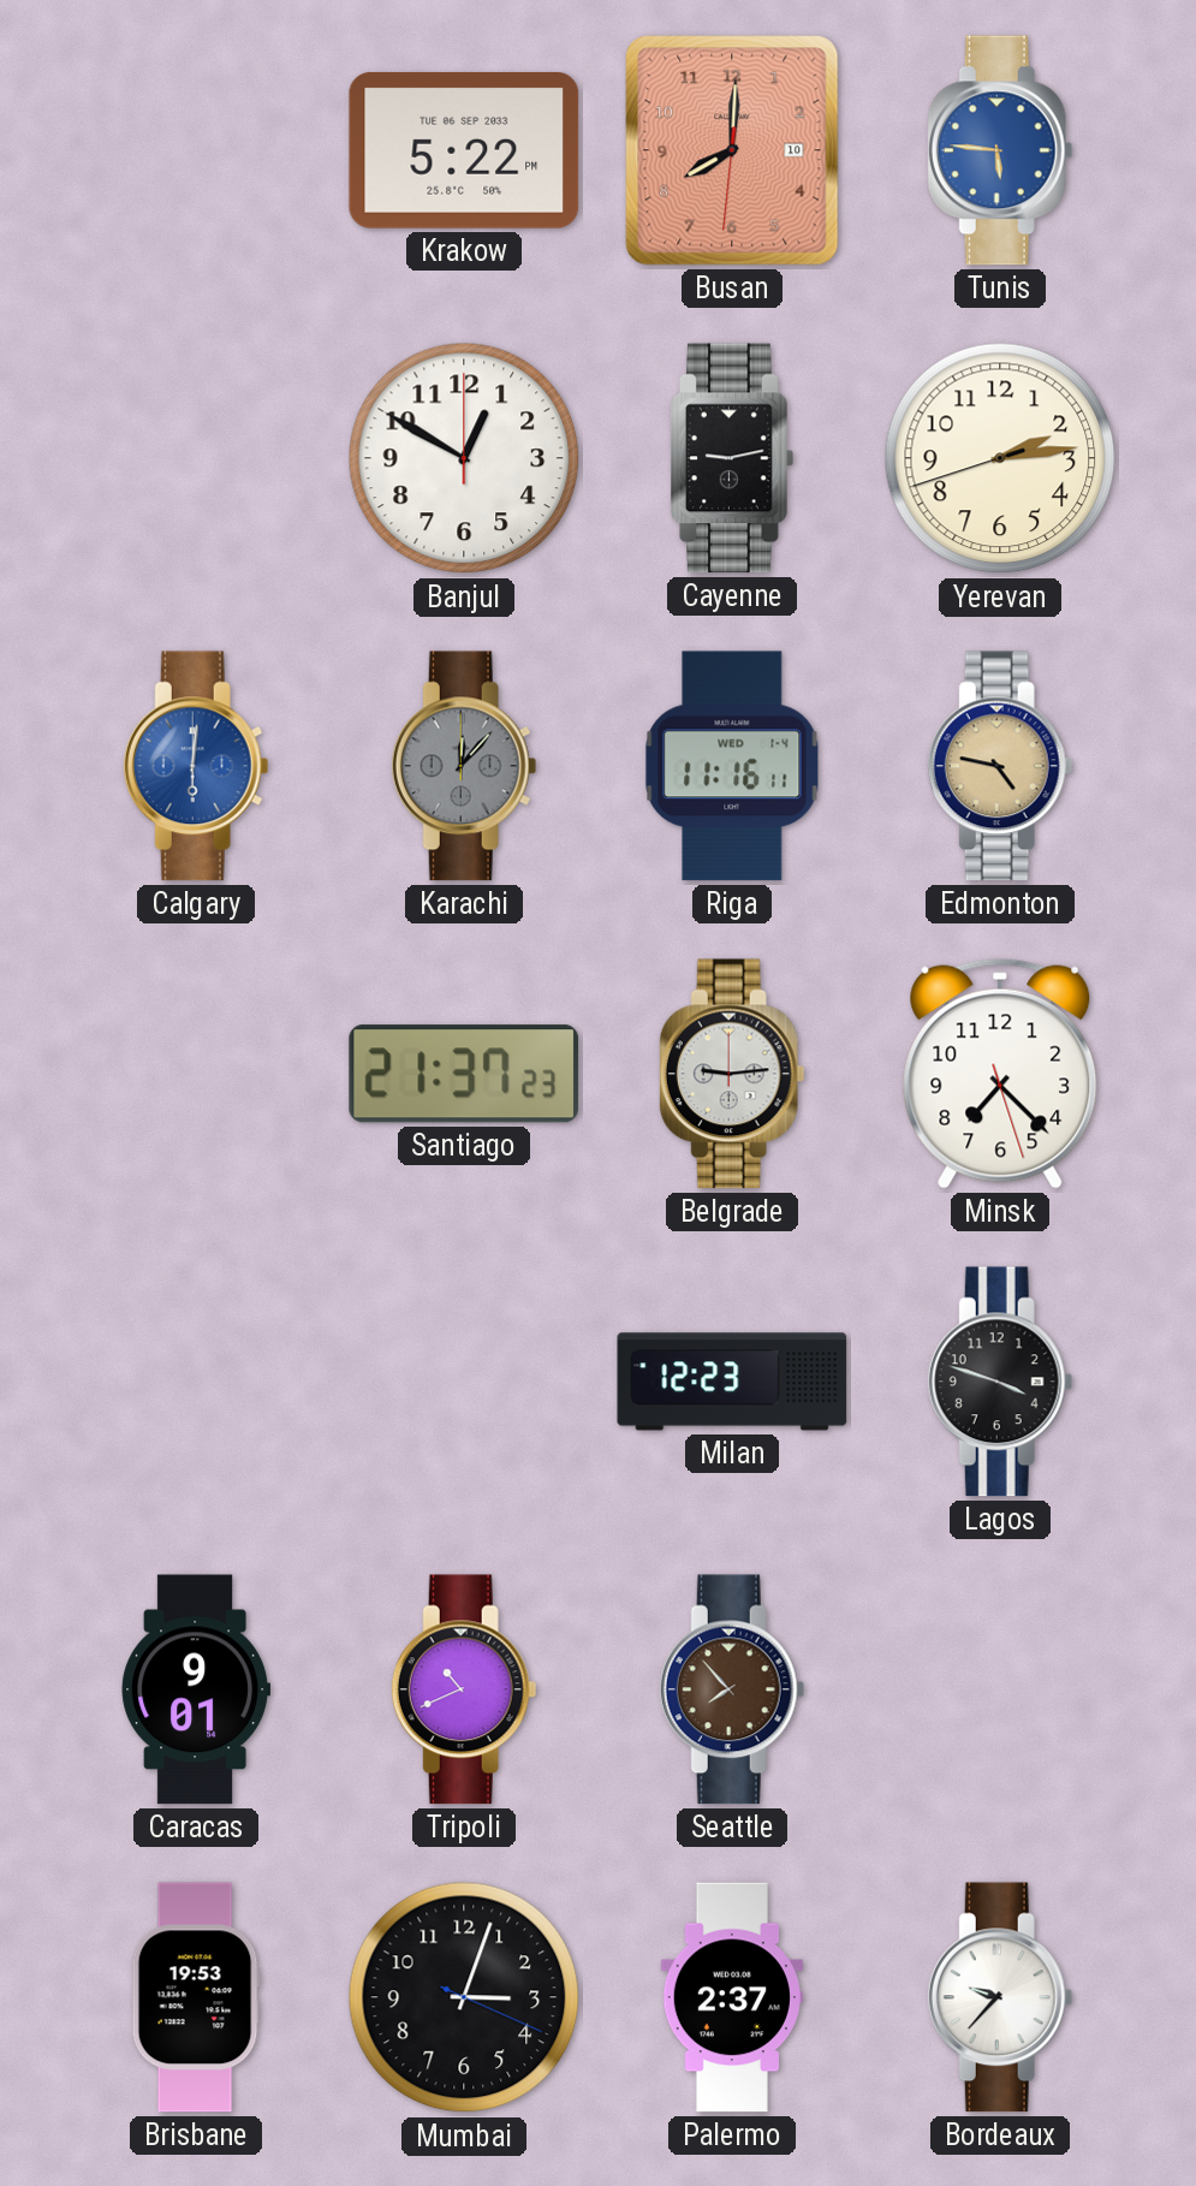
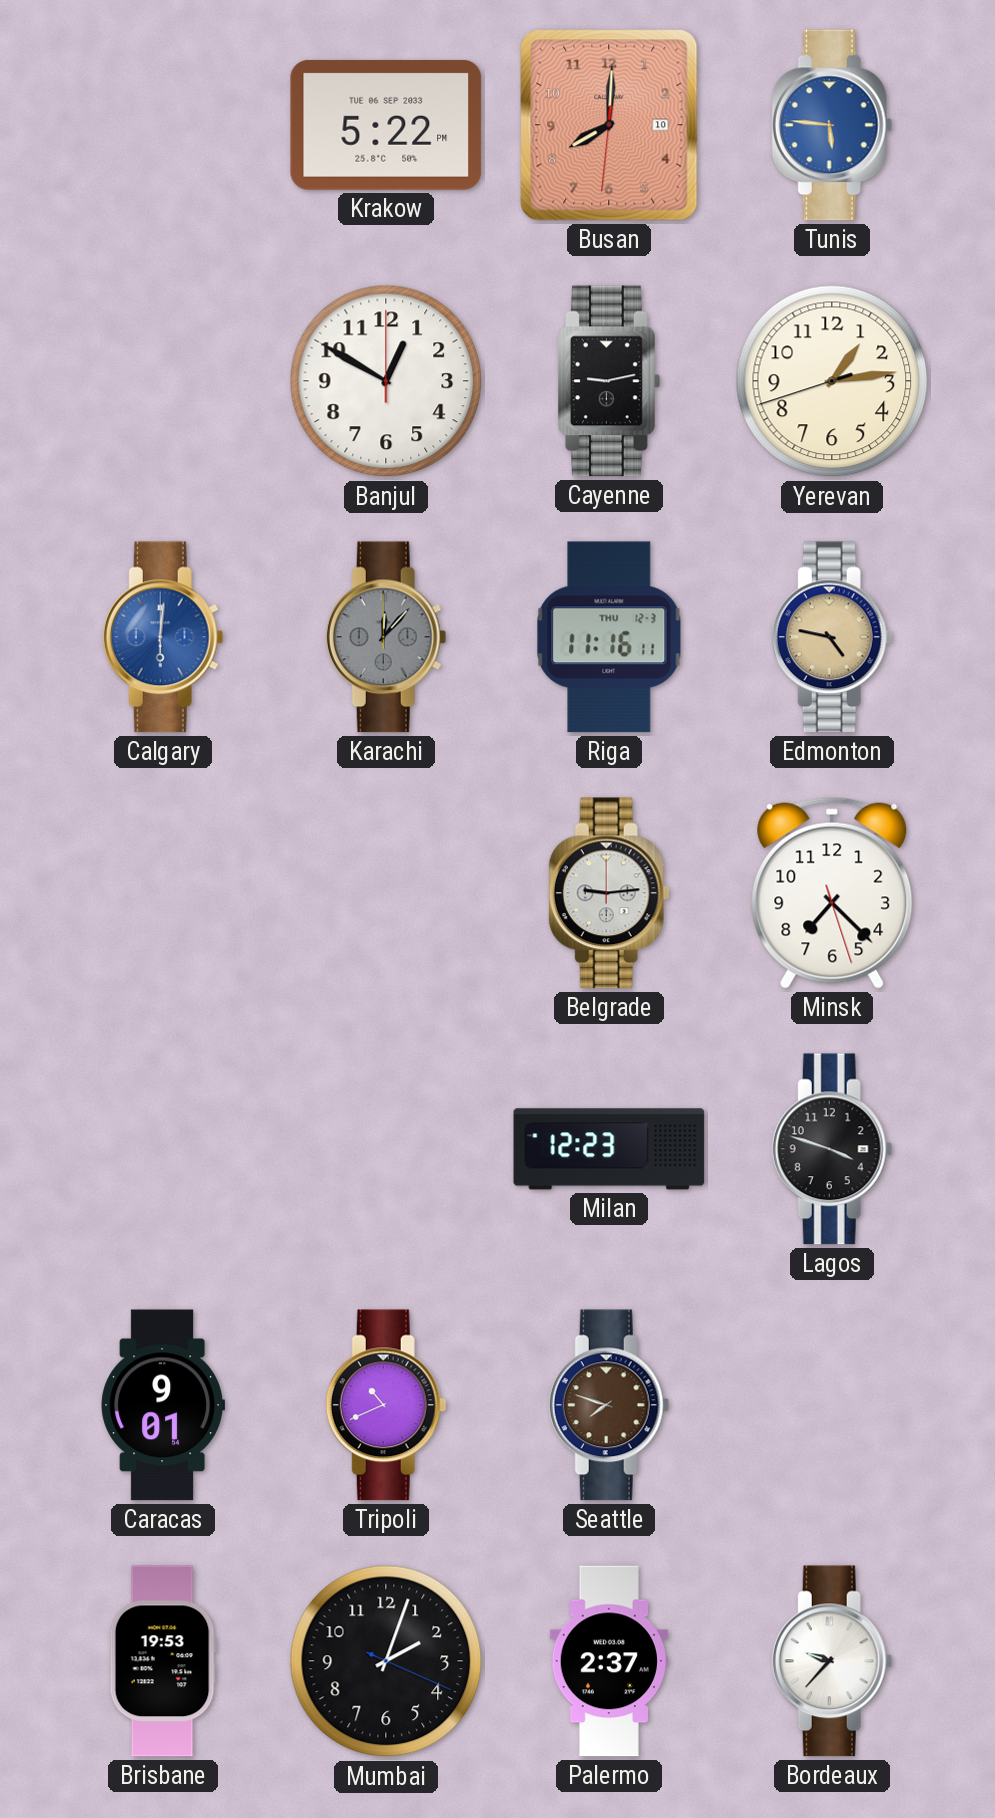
Yerevan: 2:13 -> 1:13
Riga date: WED 1-4 -> THU 12-3
Santiago: 21:37 -> none
Seattle: 7:53 -> 7:48
Mumbai: 3:03 -> 2:03
